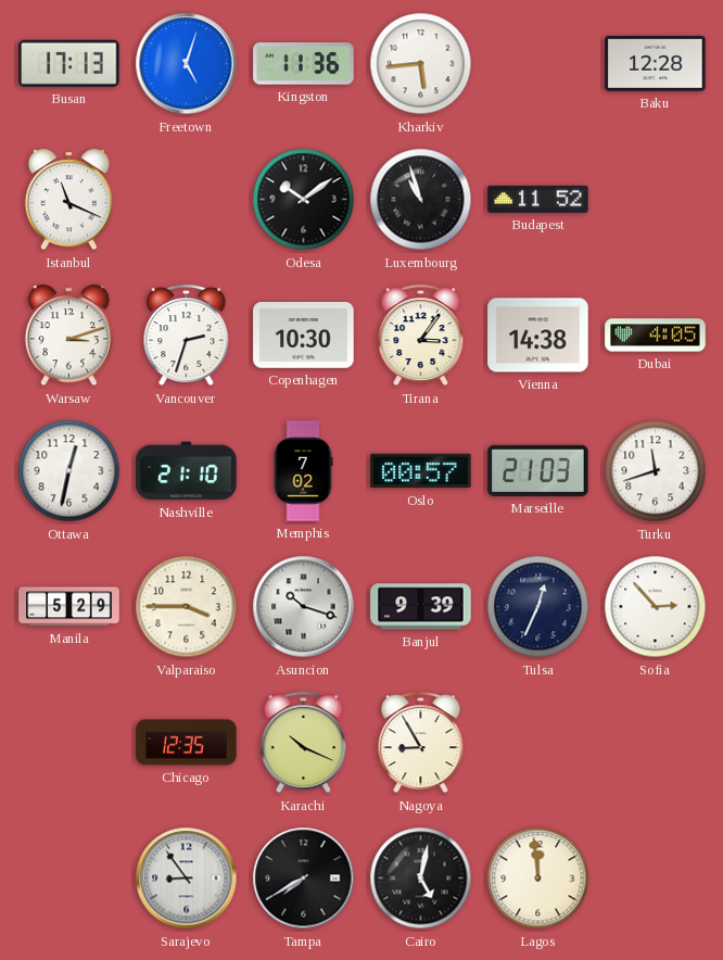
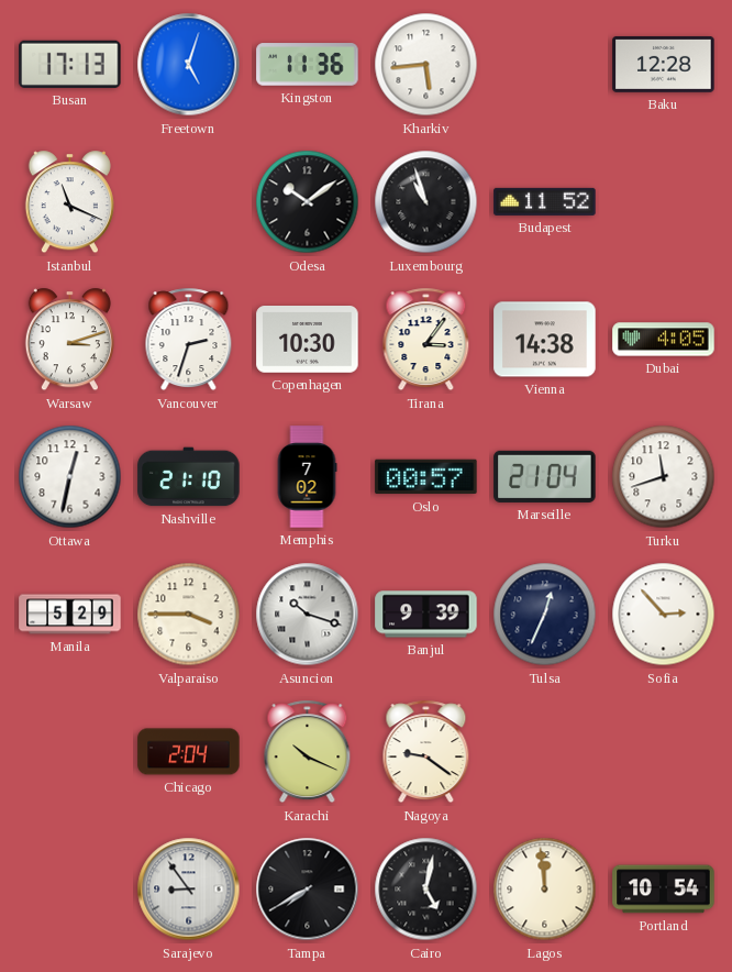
Marseille: 21:03 -> 21:04
Chicago: 12:35 -> 2:04
Nagoya: 8:55 -> 9:21
Portland: none -> 10:54
